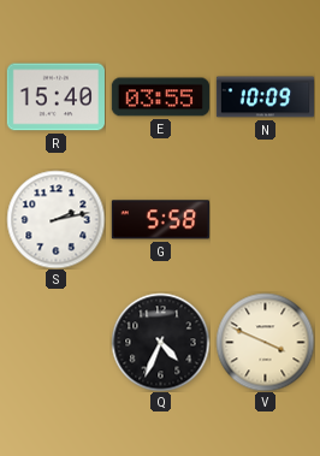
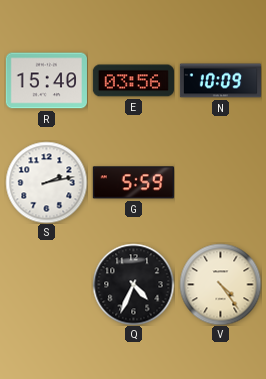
E: 03:55 -> 03:56
G: 5:58 -> 5:59
V: 3:49 -> 4:24
